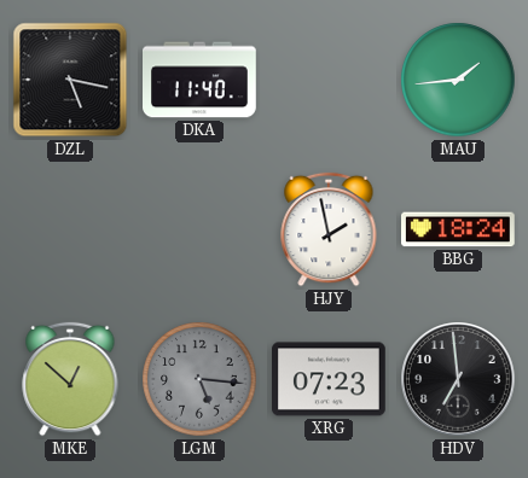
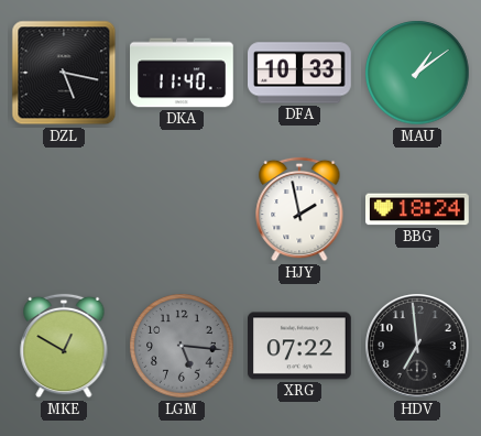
DFA: none -> 10:33
MAU: 1:44 -> 1:09
MKE: 12:52 -> 12:50
XRG: 07:23 -> 07:22
